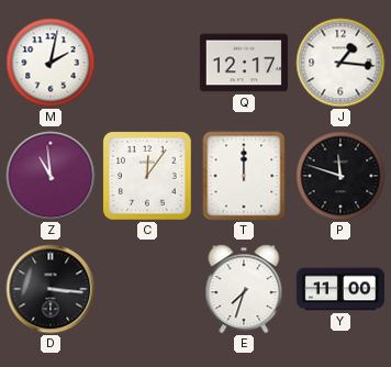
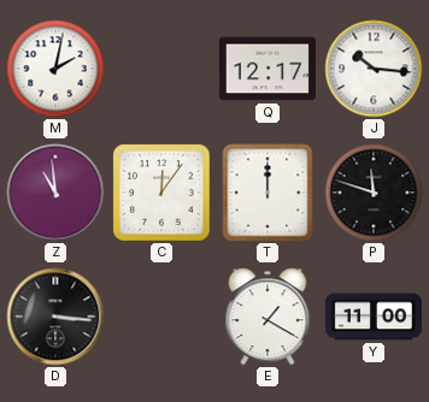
J: 1:16 -> 10:16
E: 7:33 -> 1:20
